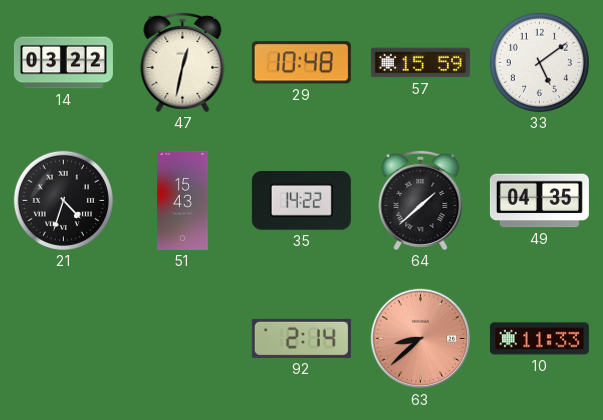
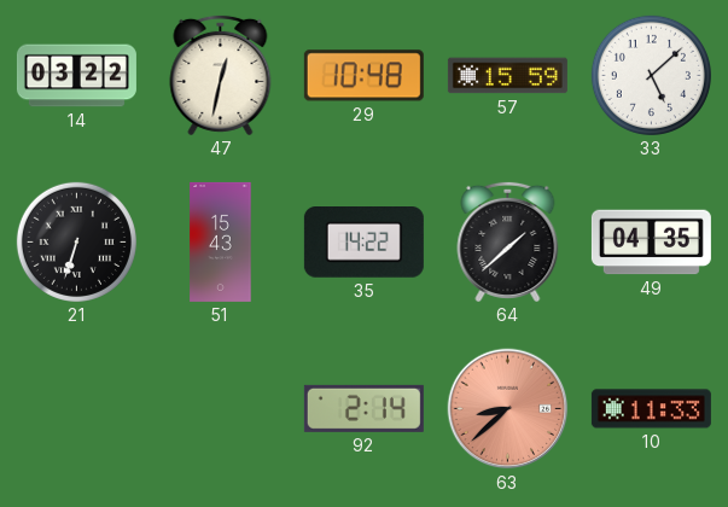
33: 5:09 -> 5:08
21: 4:33 -> 6:33
